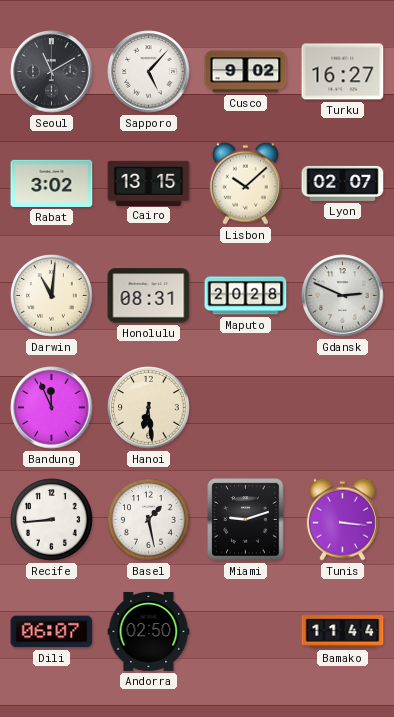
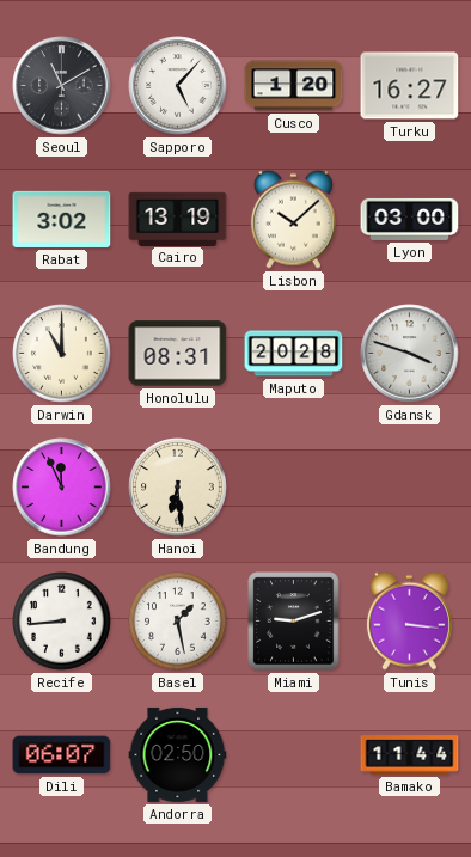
Cusco: 9:02 -> 1:20
Cairo: 13:15 -> 13:19
Lyon: 02:07 -> 03:00
Darwin: 11:01 -> 11:00
Gdansk: 2:49 -> 3:48
